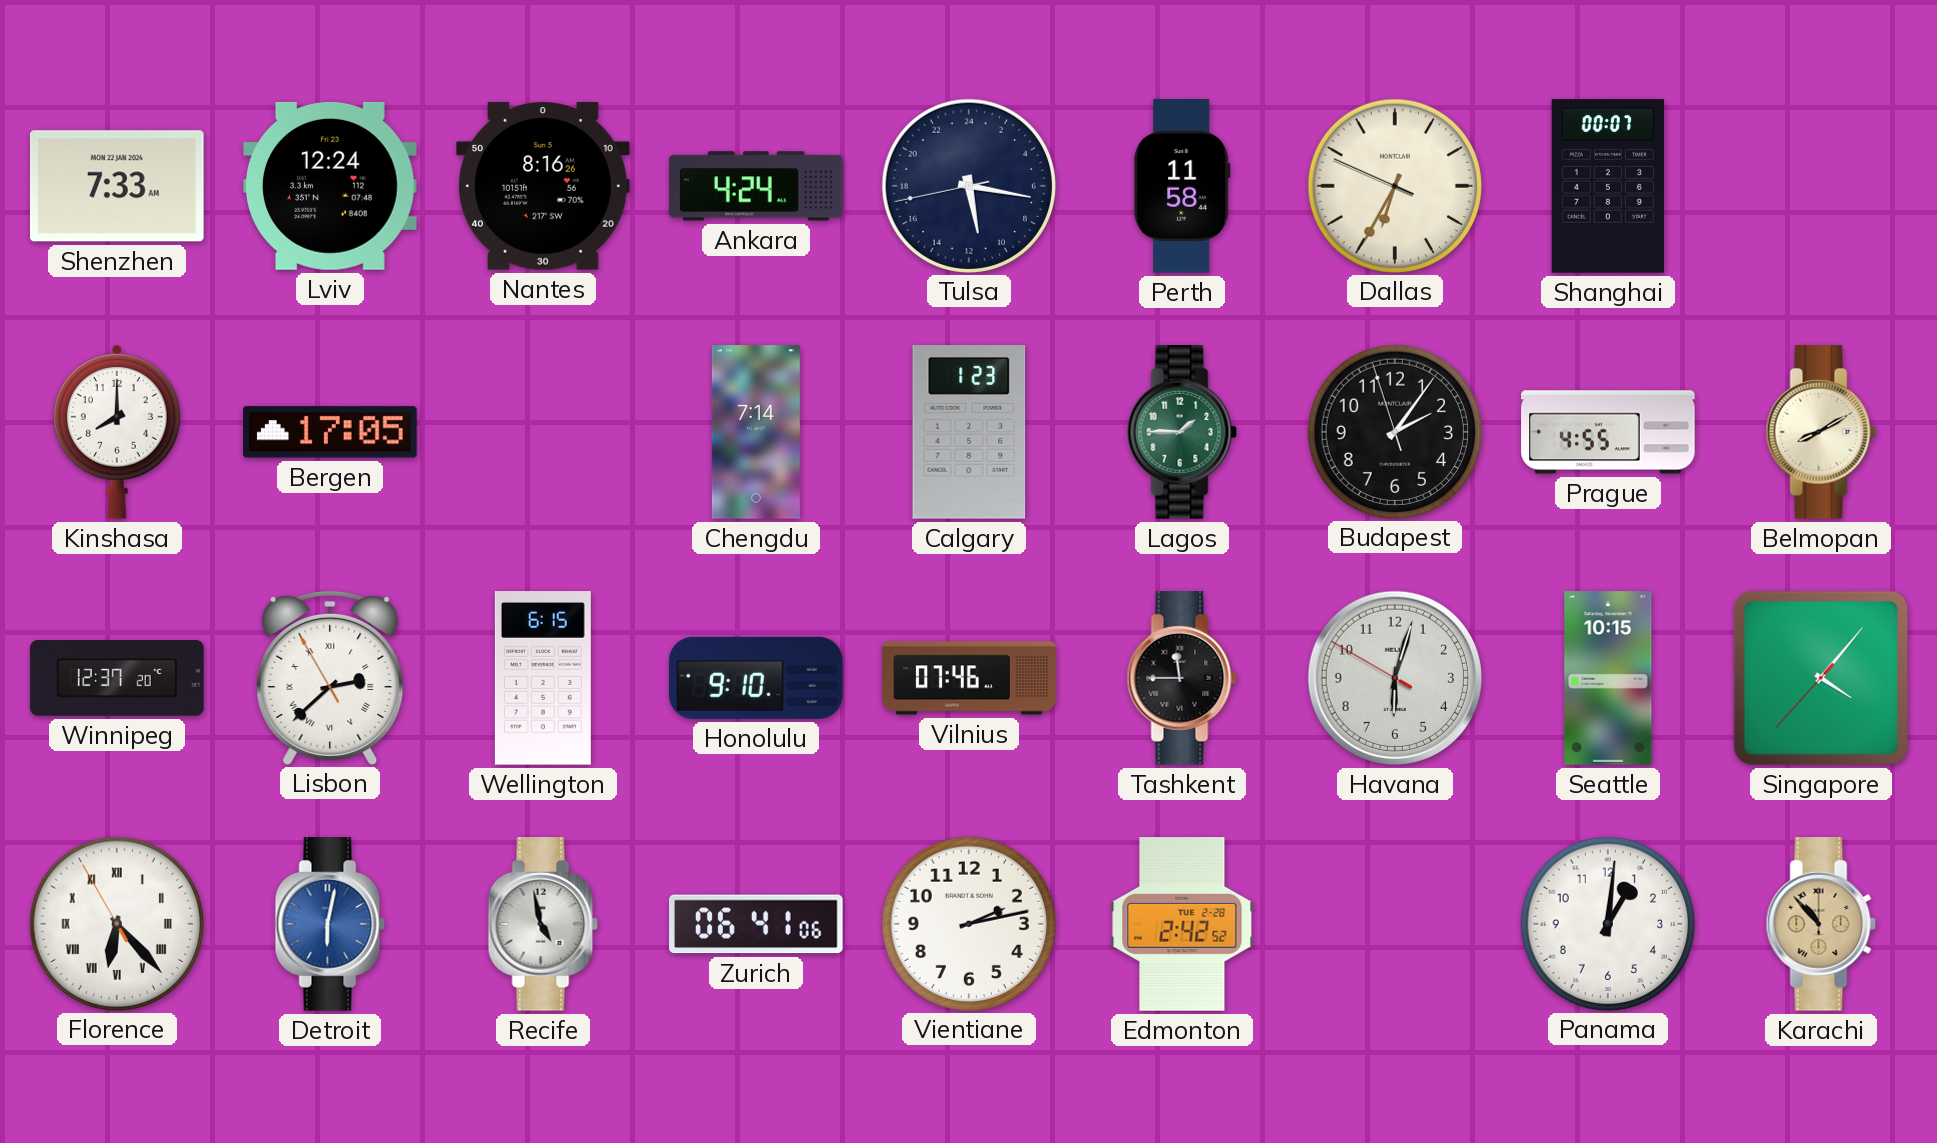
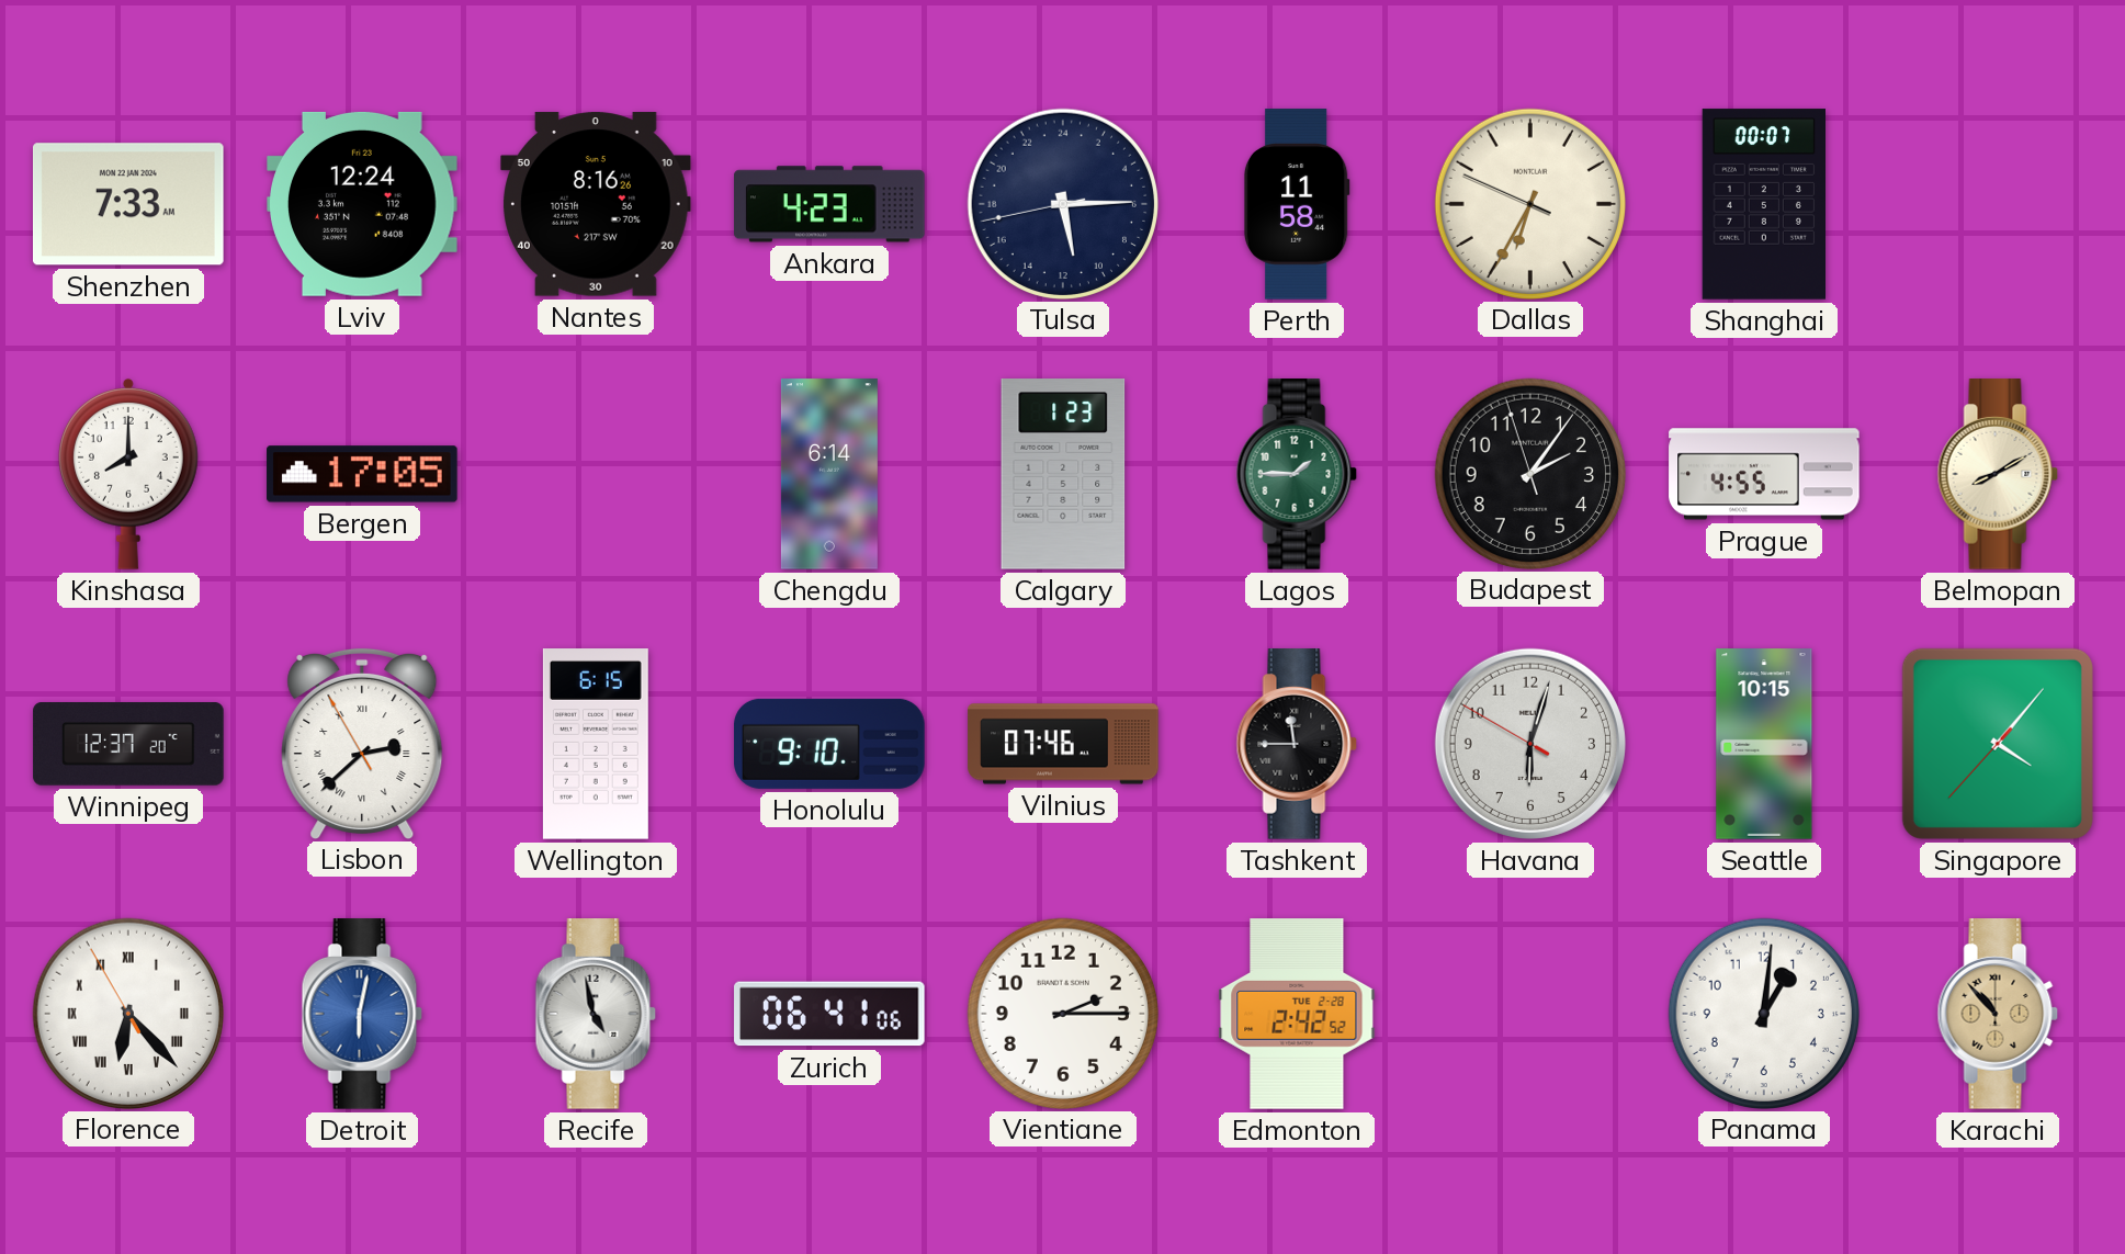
Ankara: 4:24 -> 4:23
Tulsa: 11:16 -> 11:14
Chengdu: 7:14 -> 6:14
Vientiane: 2:13 -> 2:15
